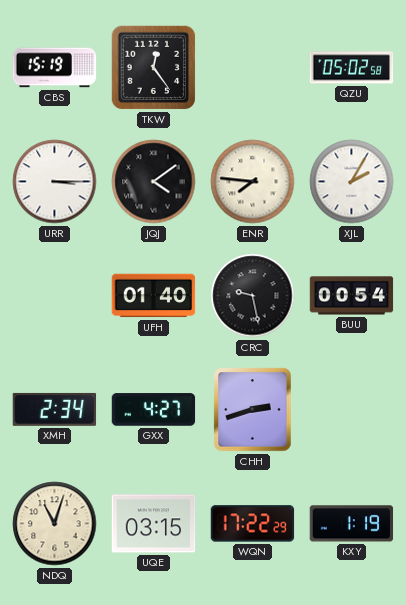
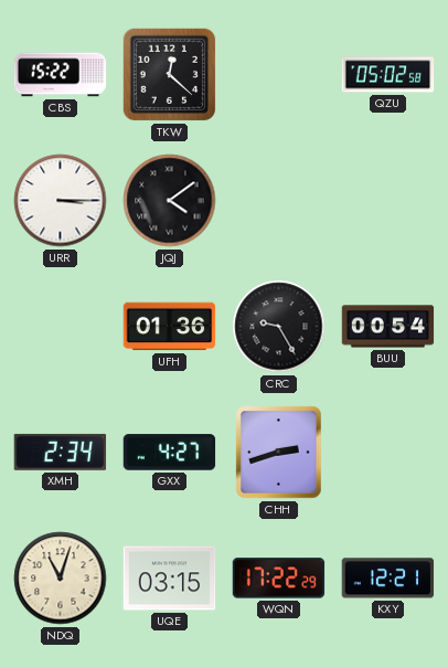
CBS: 15:19 -> 15:22
TKW: 12:24 -> 12:22
ENR: 7:46 -> none
XJL: 2:05 -> none
UFH: 01:40 -> 01:36
CRC: 9:28 -> 9:25
KXY: 1:19 -> 12:21
